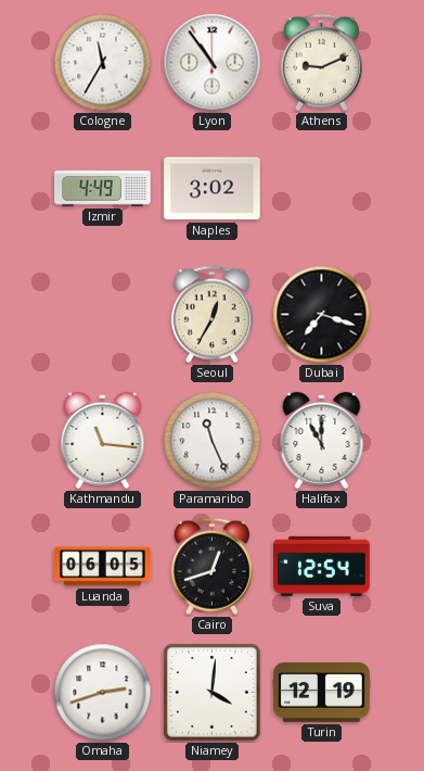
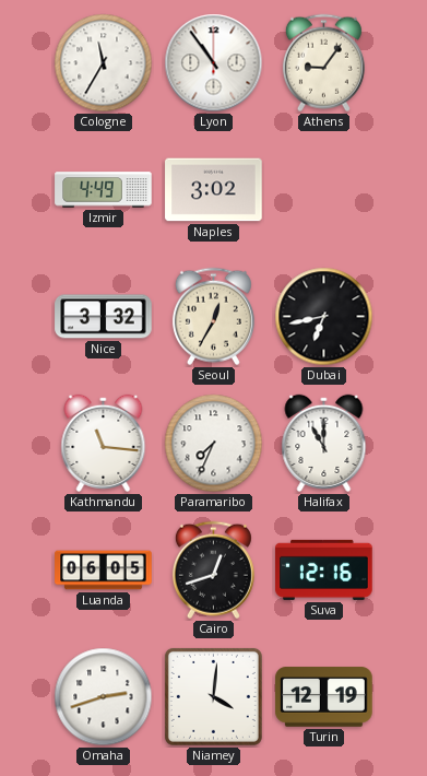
Athens: 9:11 -> 9:06
Nice: none -> 3:32
Dubai: 7:18 -> 6:43
Paramaribo: 11:26 -> 7:34
Suva: 12:54 -> 12:16
